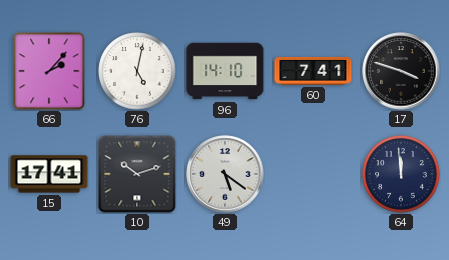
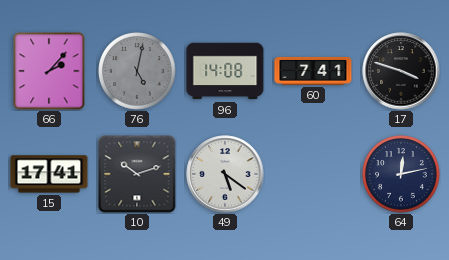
76 dial: white -> grey
96: 14:10 -> 14:08
64: 11:59 -> 12:13
